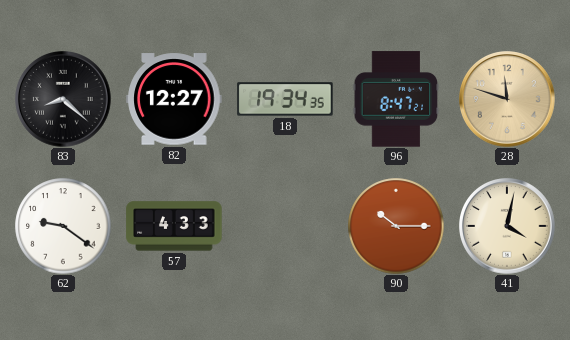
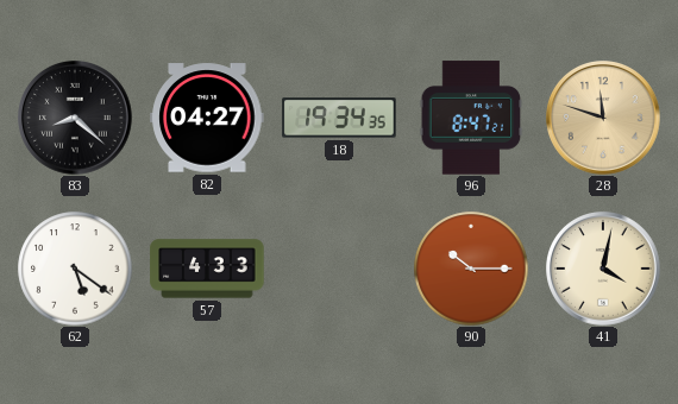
82: 12:27 -> 04:27
62: 9:21 -> 5:21
